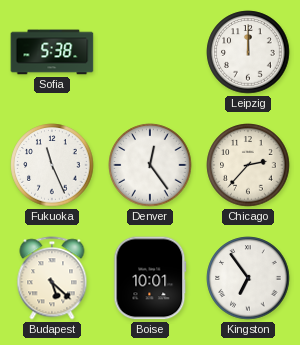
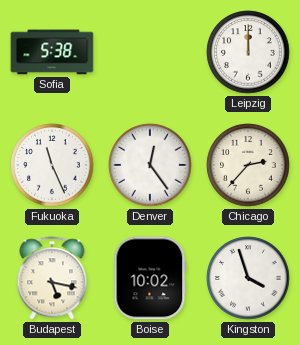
Budapest: 5:22 -> 5:17
Boise: 10:01 -> 10:02
Kingston: 6:54 -> 3:57
